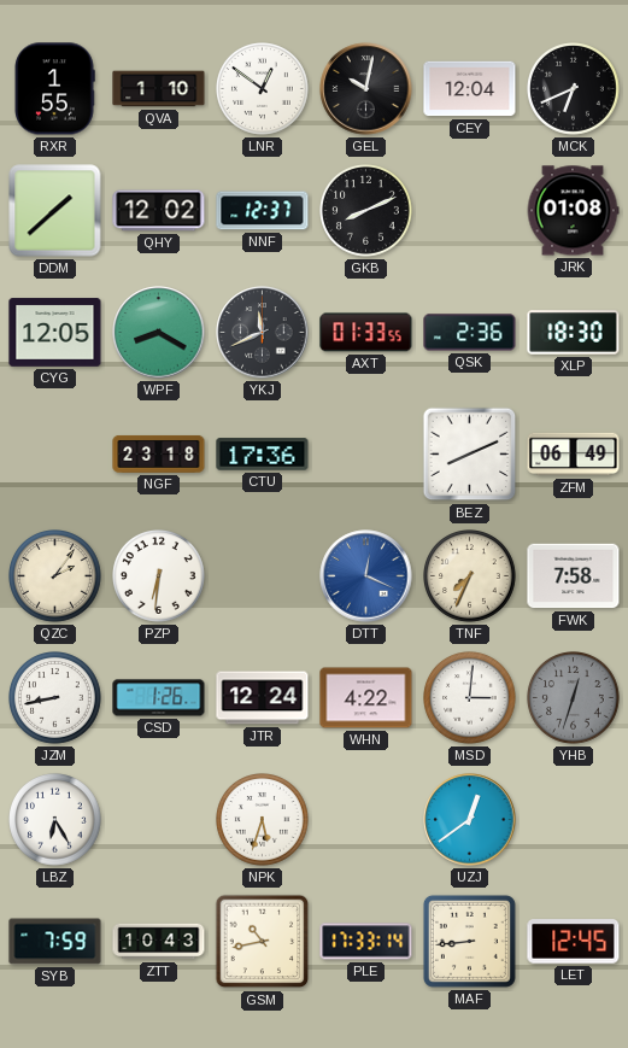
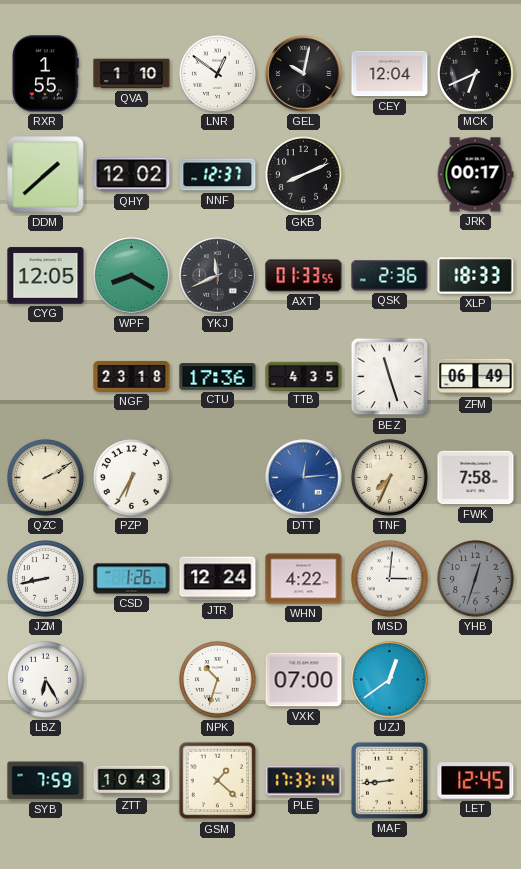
JRK: 01:08 -> 00:17
XLP: 18:30 -> 18:33
TTB: none -> 4:35
BEZ: 8:11 -> 11:27
QZC: 2:06 -> 2:10
PZP: 6:31 -> 6:35
DTT: 12:19 -> 12:14
NPK: 5:33 -> 10:33
VXK: none -> 07:00
GSM: 10:43 -> 1:22
